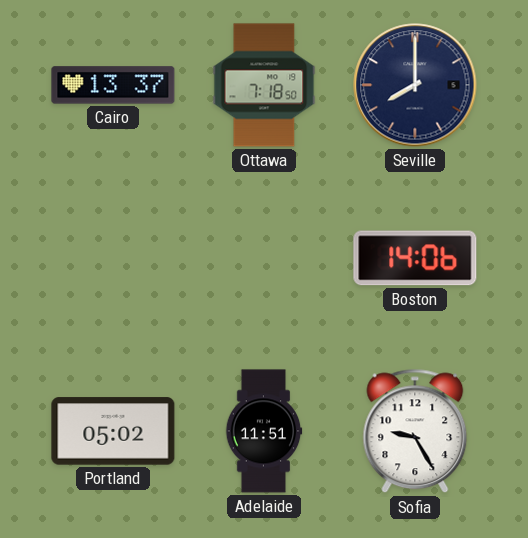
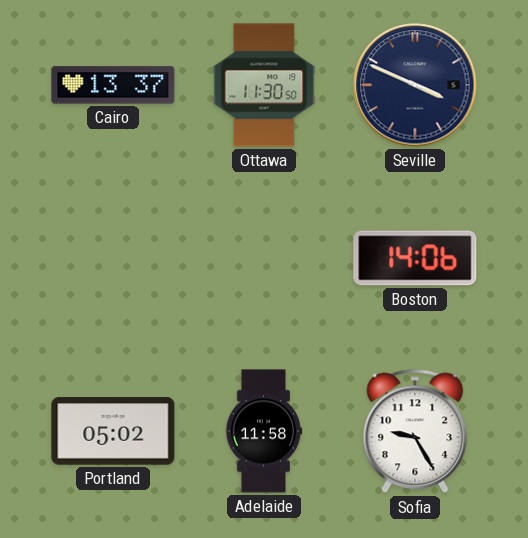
Ottawa: 7:18 -> 11:30
Seville: 8:00 -> 3:49
Adelaide: 11:51 -> 11:58
